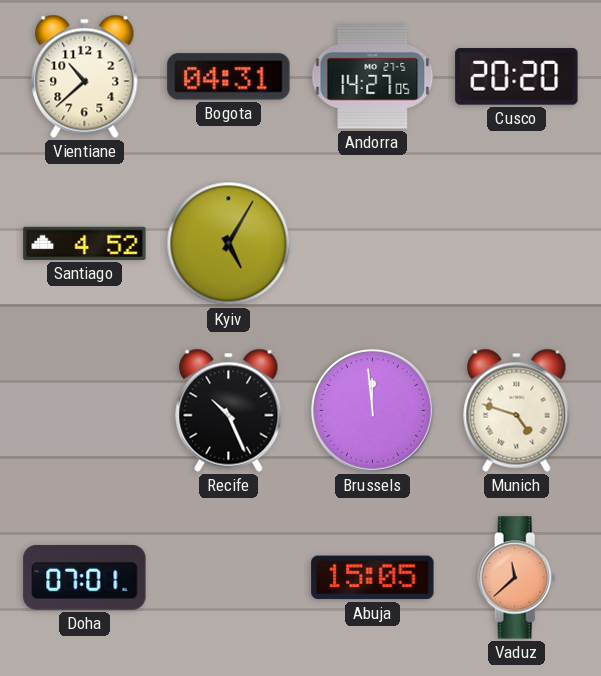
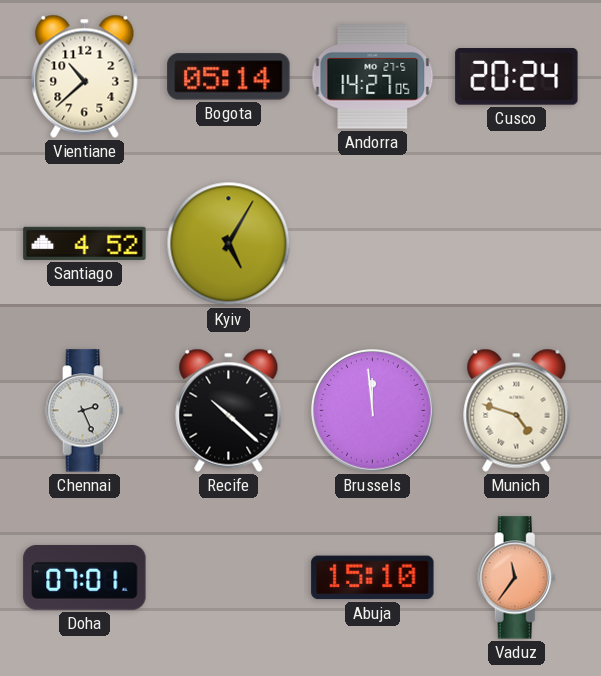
Bogota: 04:31 -> 05:14
Cusco: 20:20 -> 20:24
Chennai: none -> 2:26
Recife: 10:26 -> 10:22
Abuja: 15:05 -> 15:10
Vaduz: 11:38 -> 11:36
